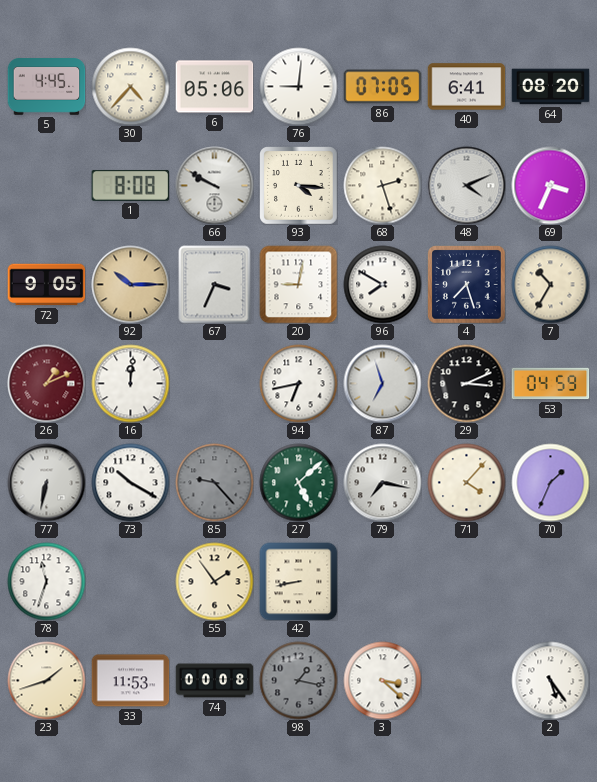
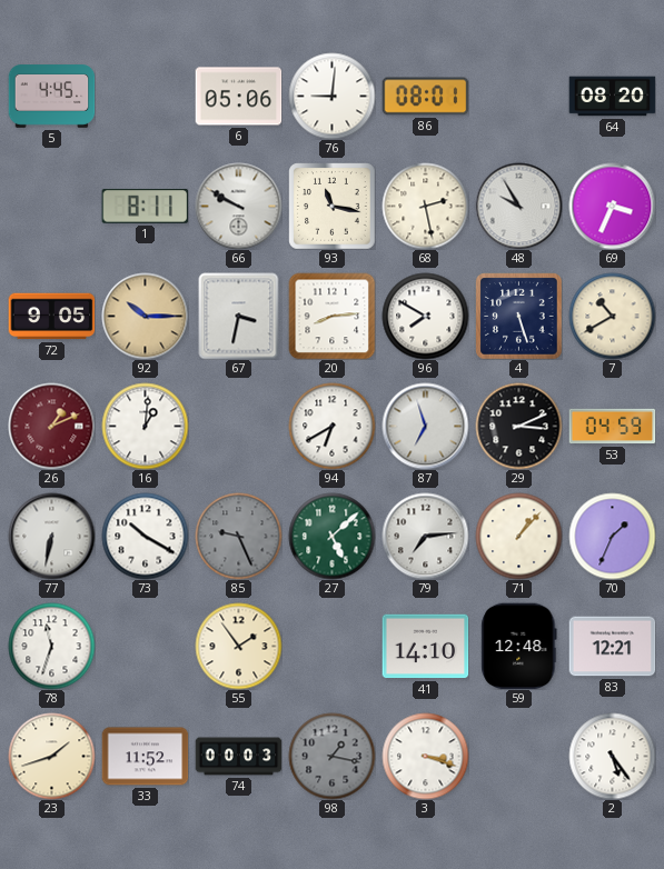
30: 4:37 -> none
86: 07:05 -> 08:01
40: 6:41 -> none
1: 8:08 -> 8:11
93: 4:16 -> 11:17
68: 2:27 -> 2:28
48: 4:11 -> 9:55
67: 3:34 -> 3:32
20: 9:02 -> 8:14
4: 7:27 -> 5:27
7: 10:35 -> 10:40
16: 12:01 -> 1:01
94: 6:43 -> 6:40
85: 9:23 -> 9:26
79: 7:17 -> 7:14
71: 4:07 -> 1:07
42: 8:43 -> none
41: none -> 14:10
59: none -> 12:48
83: none -> 12:21
33: 11:53 -> 11:52
74: 00:08 -> 00:03
3: 3:22 -> 3:18
